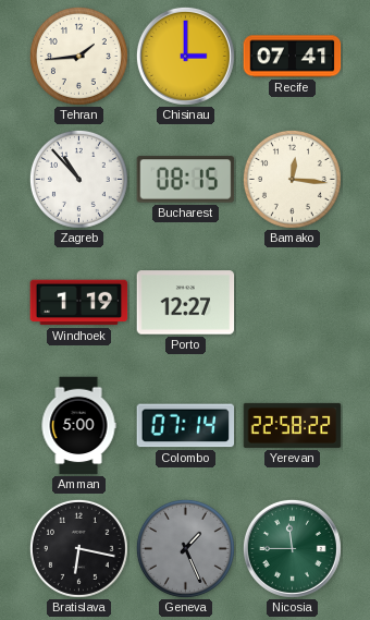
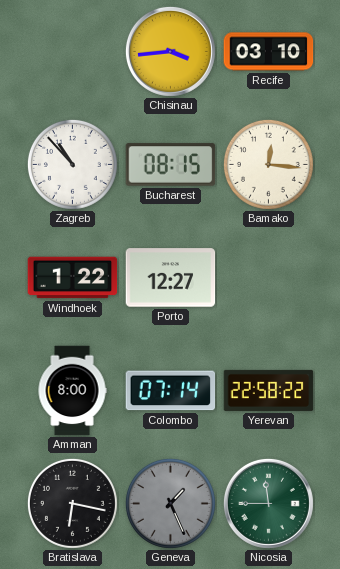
Tehran: 1:44 -> none
Chisinau: 3:00 -> 3:44
Recife: 07:41 -> 03:10
Windhoek: 1:19 -> 1:22
Amman: 5:00 -> 8:00
